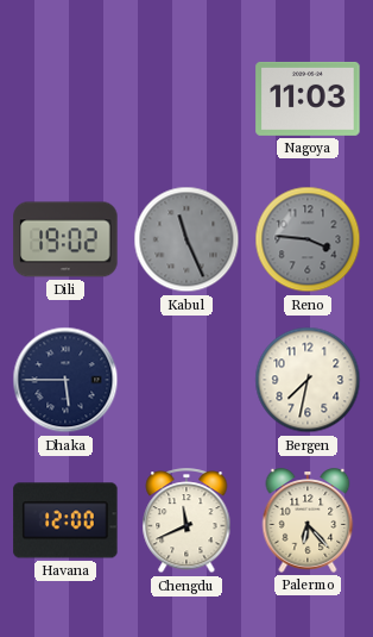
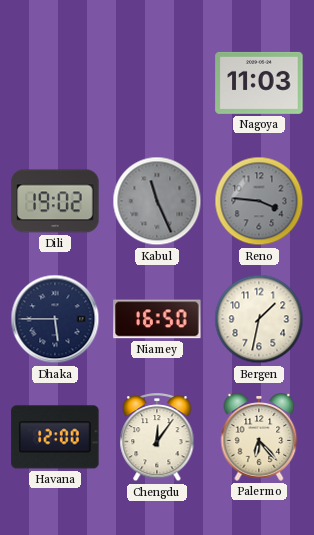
Niamey: none -> 16:50
Bergen: 7:32 -> 1:32
Chengdu: 11:41 -> 12:06
